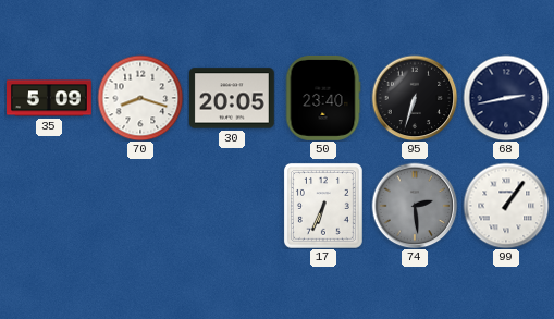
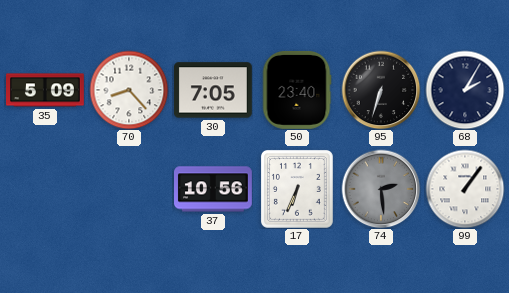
70: 8:18 -> 8:23
30: 20:05 -> 7:05
68: 2:43 -> 2:05
37: none -> 10:56
